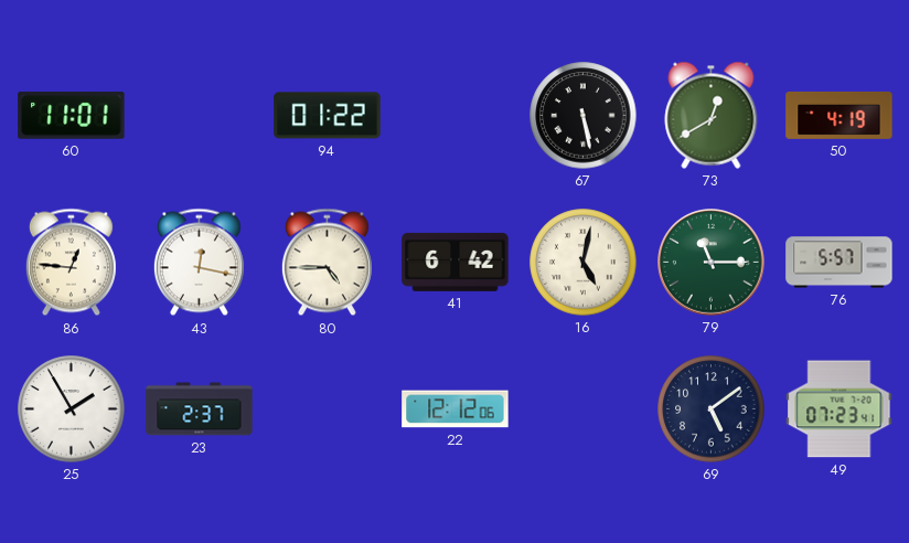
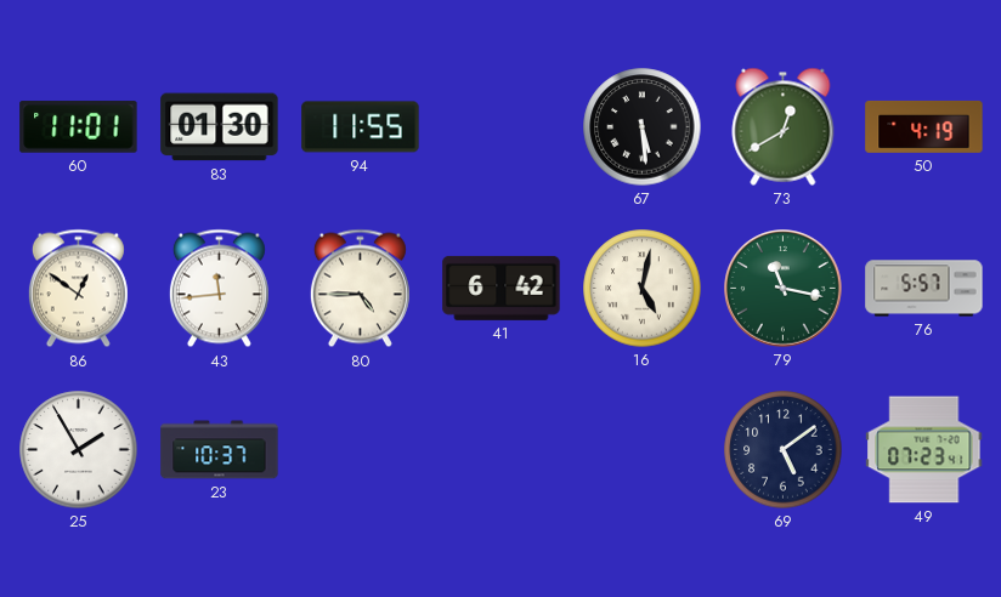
83: none -> 01:30
94: 01:22 -> 11:55
67: 5:28 -> 5:29
86: 12:46 -> 12:51
43: 12:17 -> 11:44
79: 11:15 -> 11:17
23: 2:37 -> 10:37
22: 12:12 -> none
